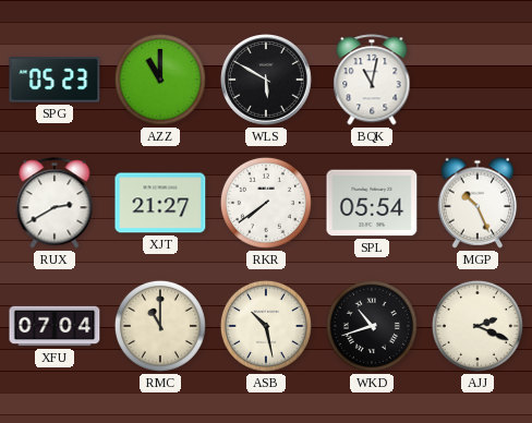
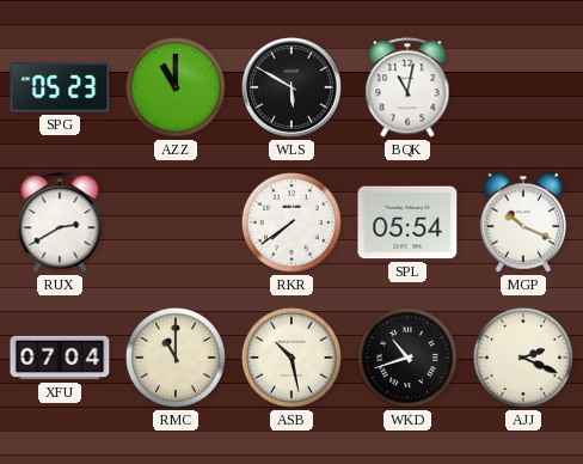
XJT: 21:27 -> none
MGP: 10:26 -> 10:19
